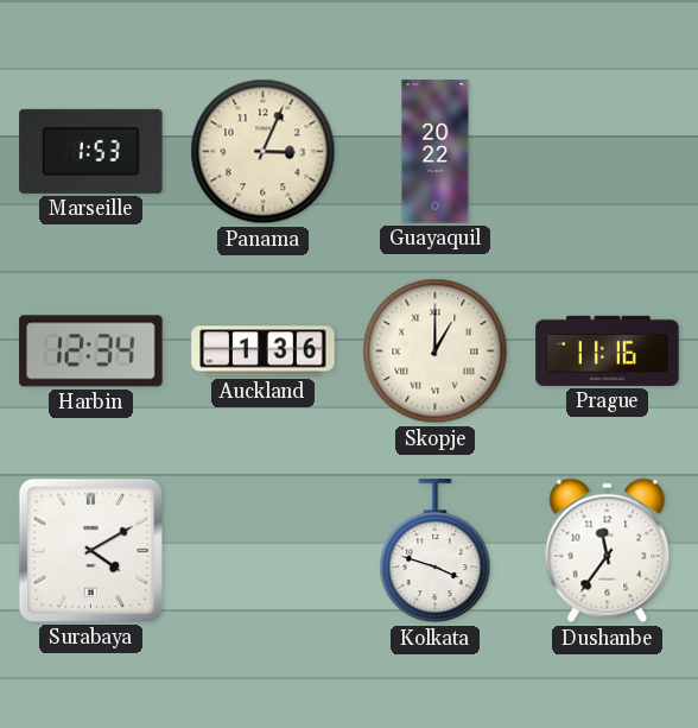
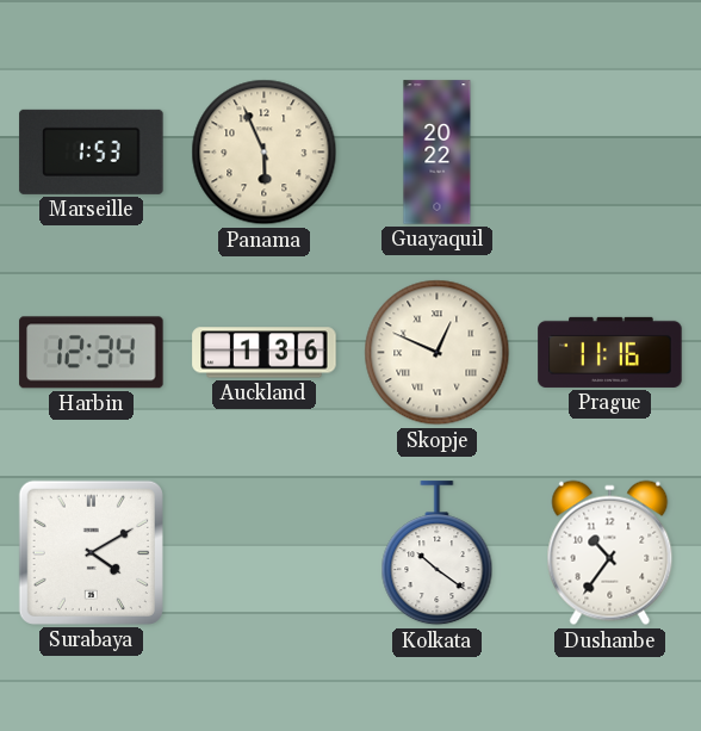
Panama: 3:04 -> 5:56
Skopje: 1:00 -> 12:49
Kolkata: 3:48 -> 10:21
Dushanbe: 11:36 -> 10:36
